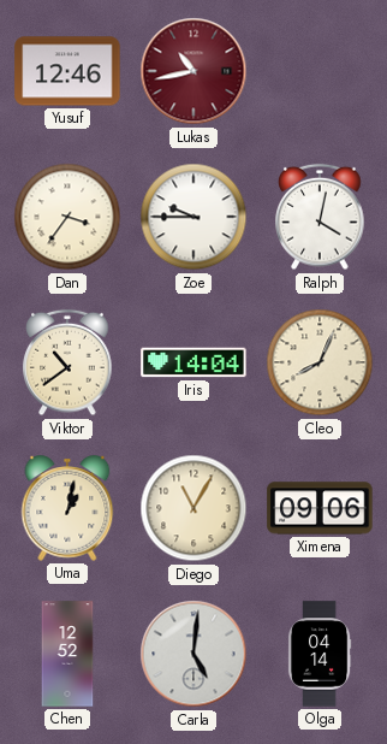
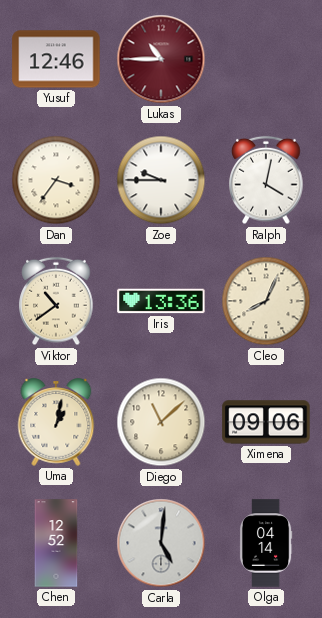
Lukas: 10:43 -> 10:45
Iris: 14:04 -> 13:36
Diego: 11:05 -> 11:08
